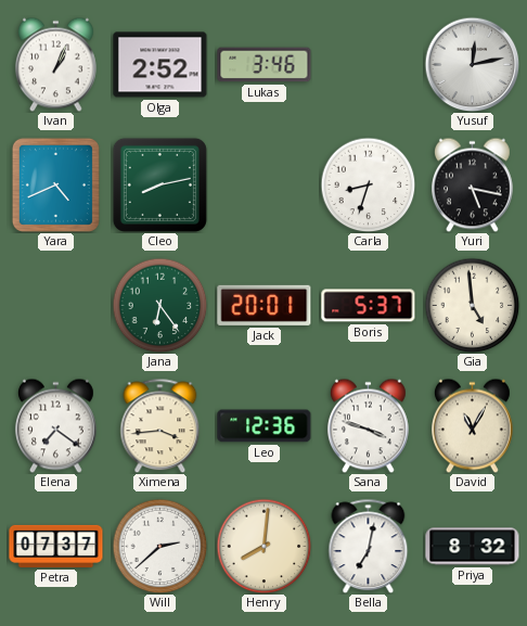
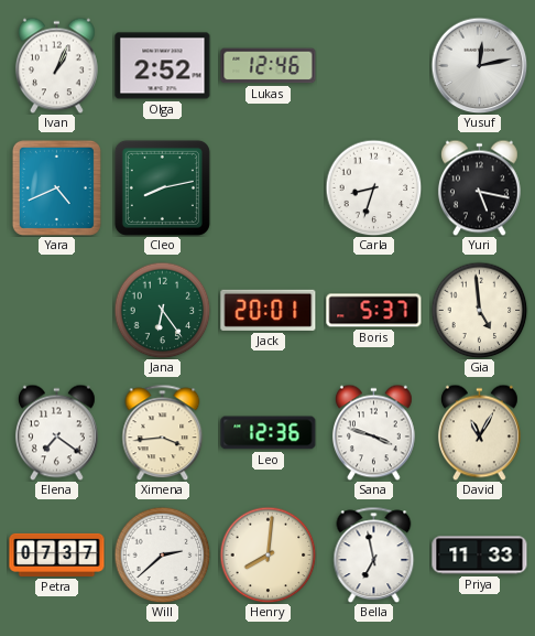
Lukas: 3:46 -> 12:46
Bella: 7:02 -> 6:58
Priya: 8:32 -> 11:33
